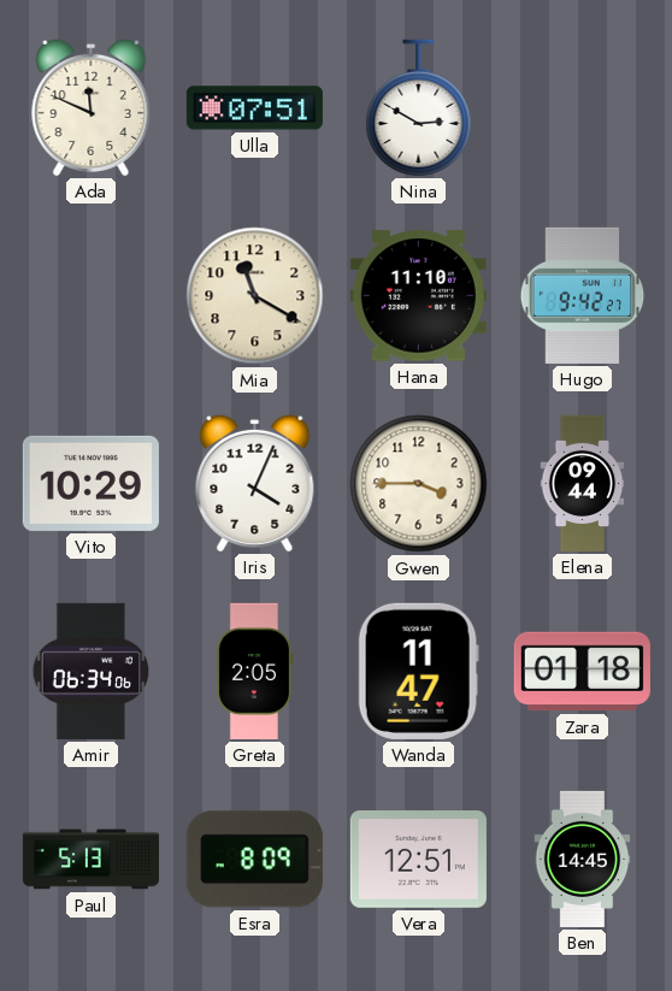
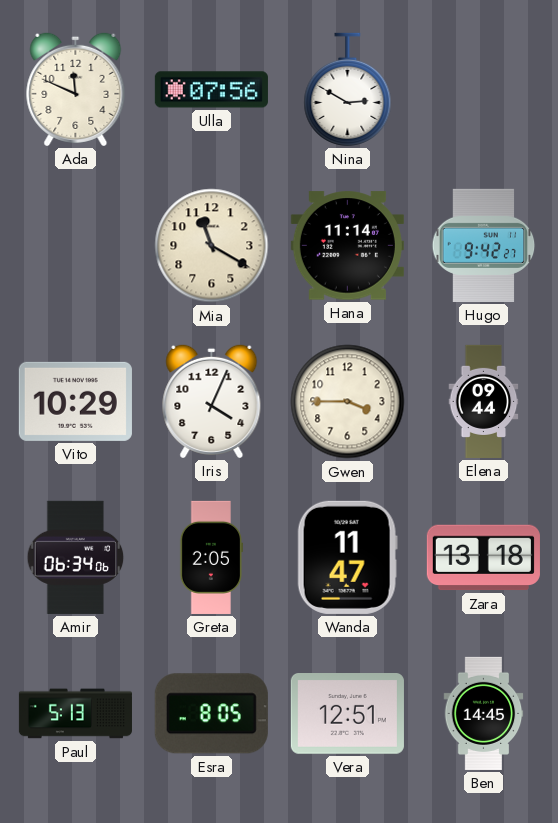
Ulla: 07:51 -> 07:56
Hana: 11:10 -> 11:14
Zara: 01:18 -> 13:18
Esra: 8:09 -> 8:05
